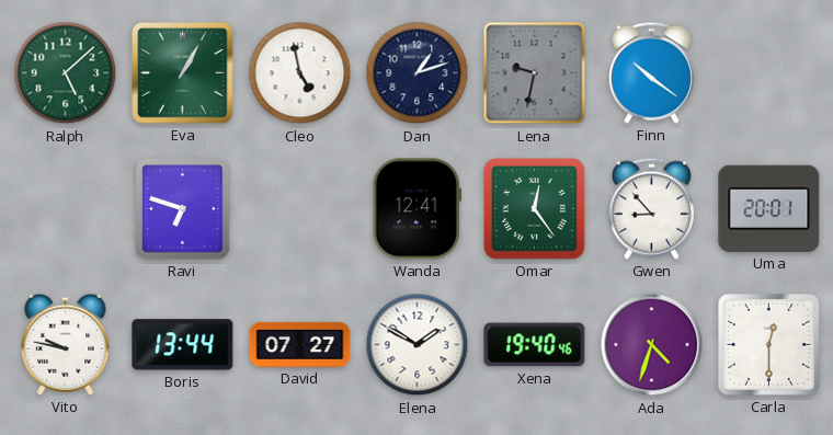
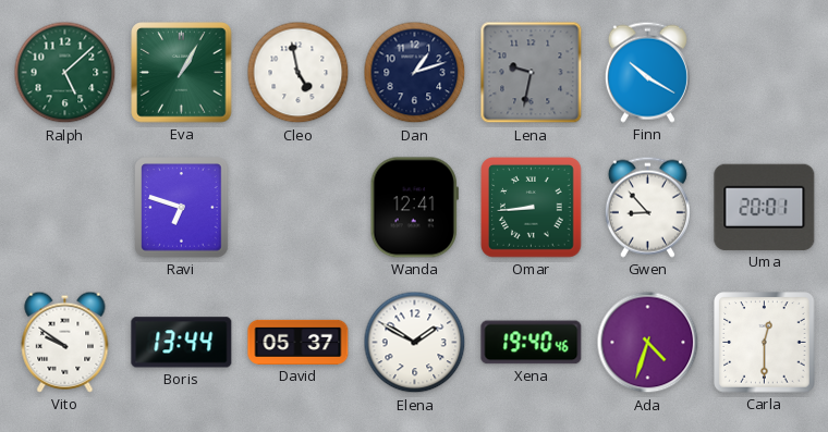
Finn: 10:21 -> 10:20
Omar: 12:24 -> 8:44
Vito: 9:47 -> 9:51
David: 07:27 -> 05:37
